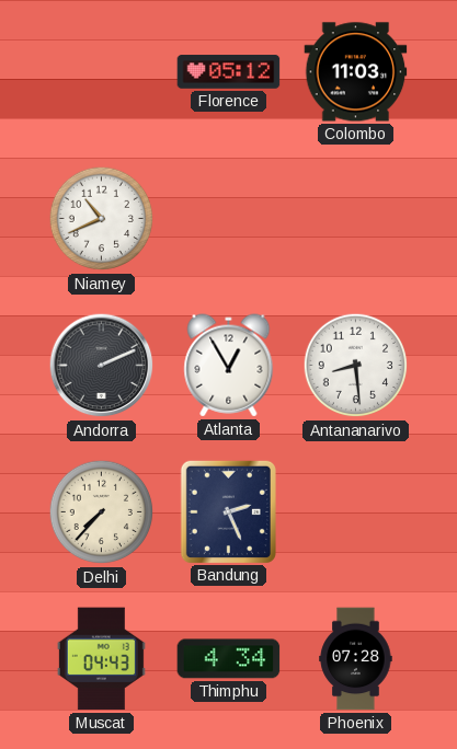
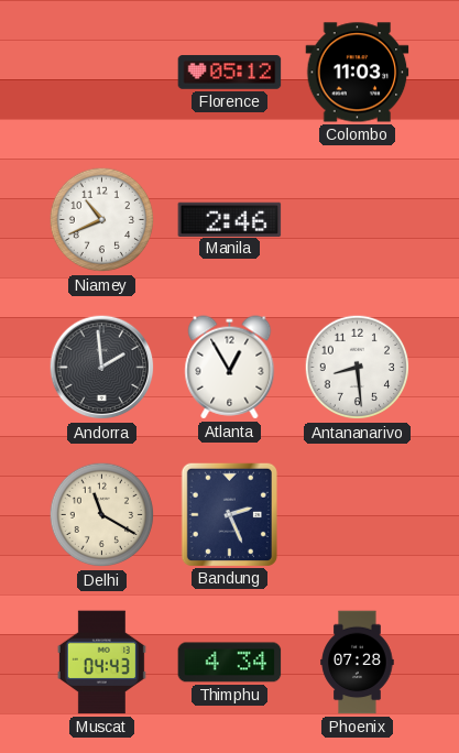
Manila: none -> 2:46
Andorra: 2:11 -> 1:59
Delhi: 7:37 -> 11:20
